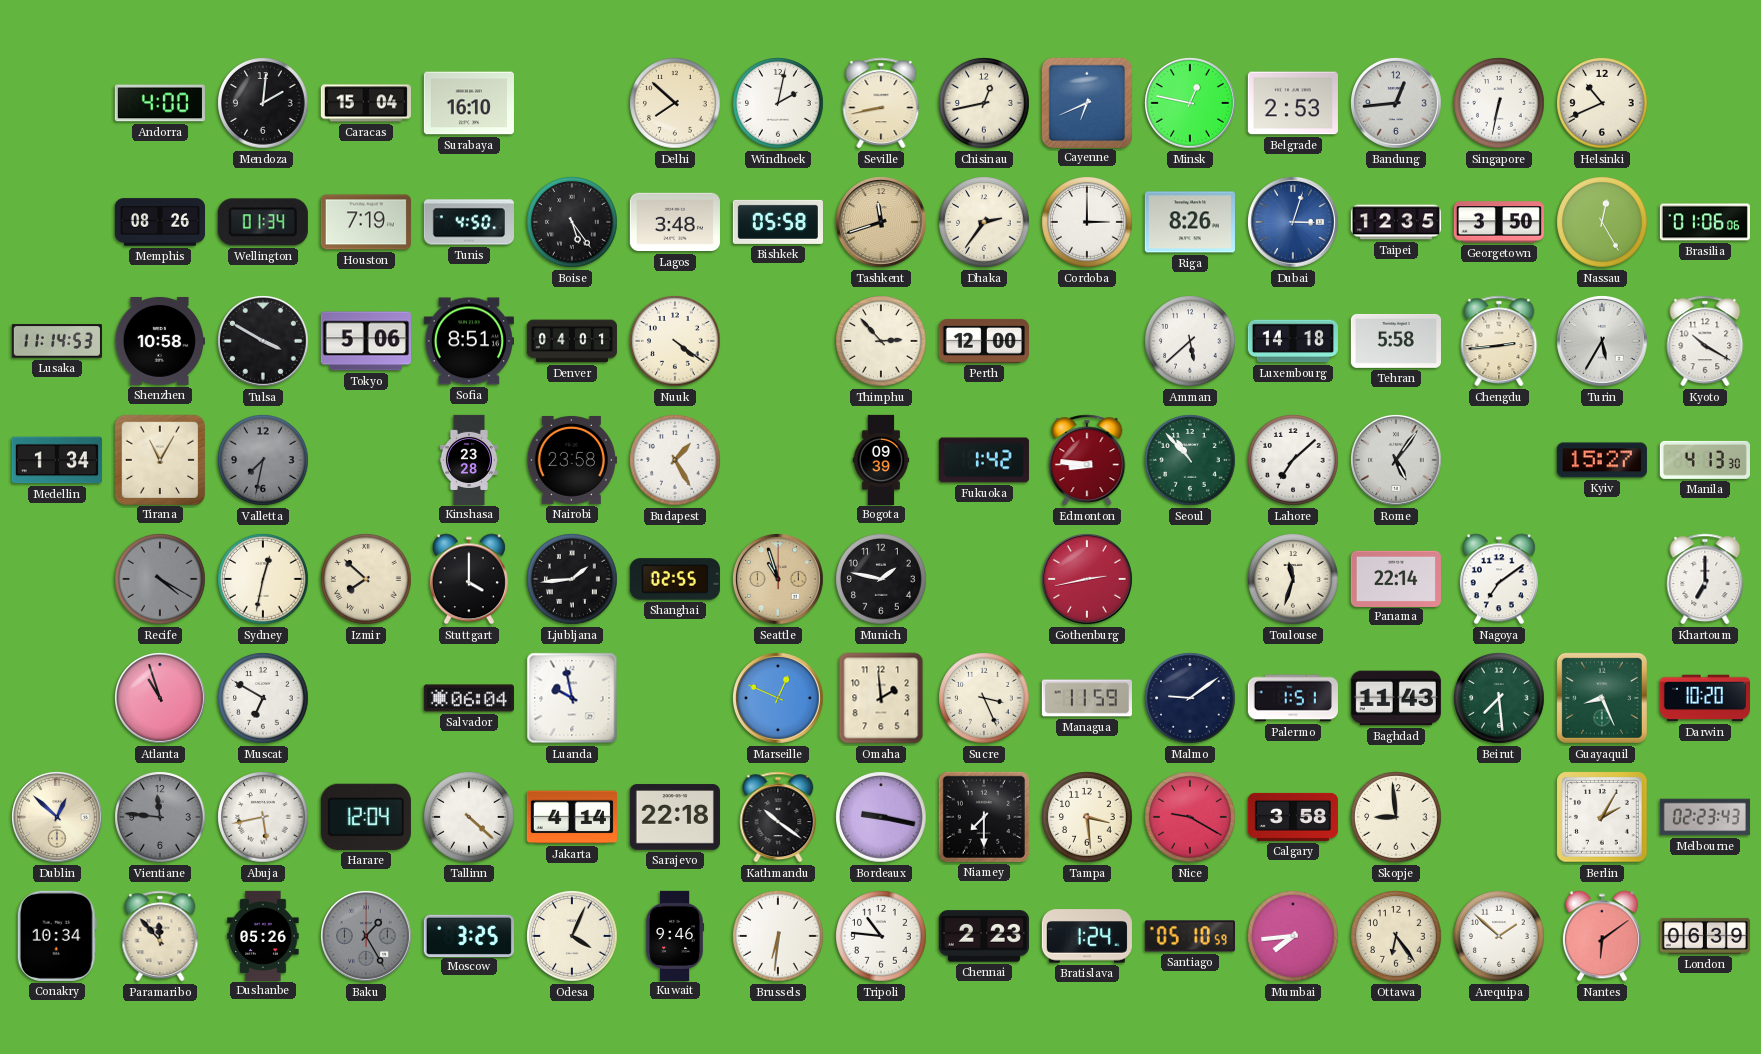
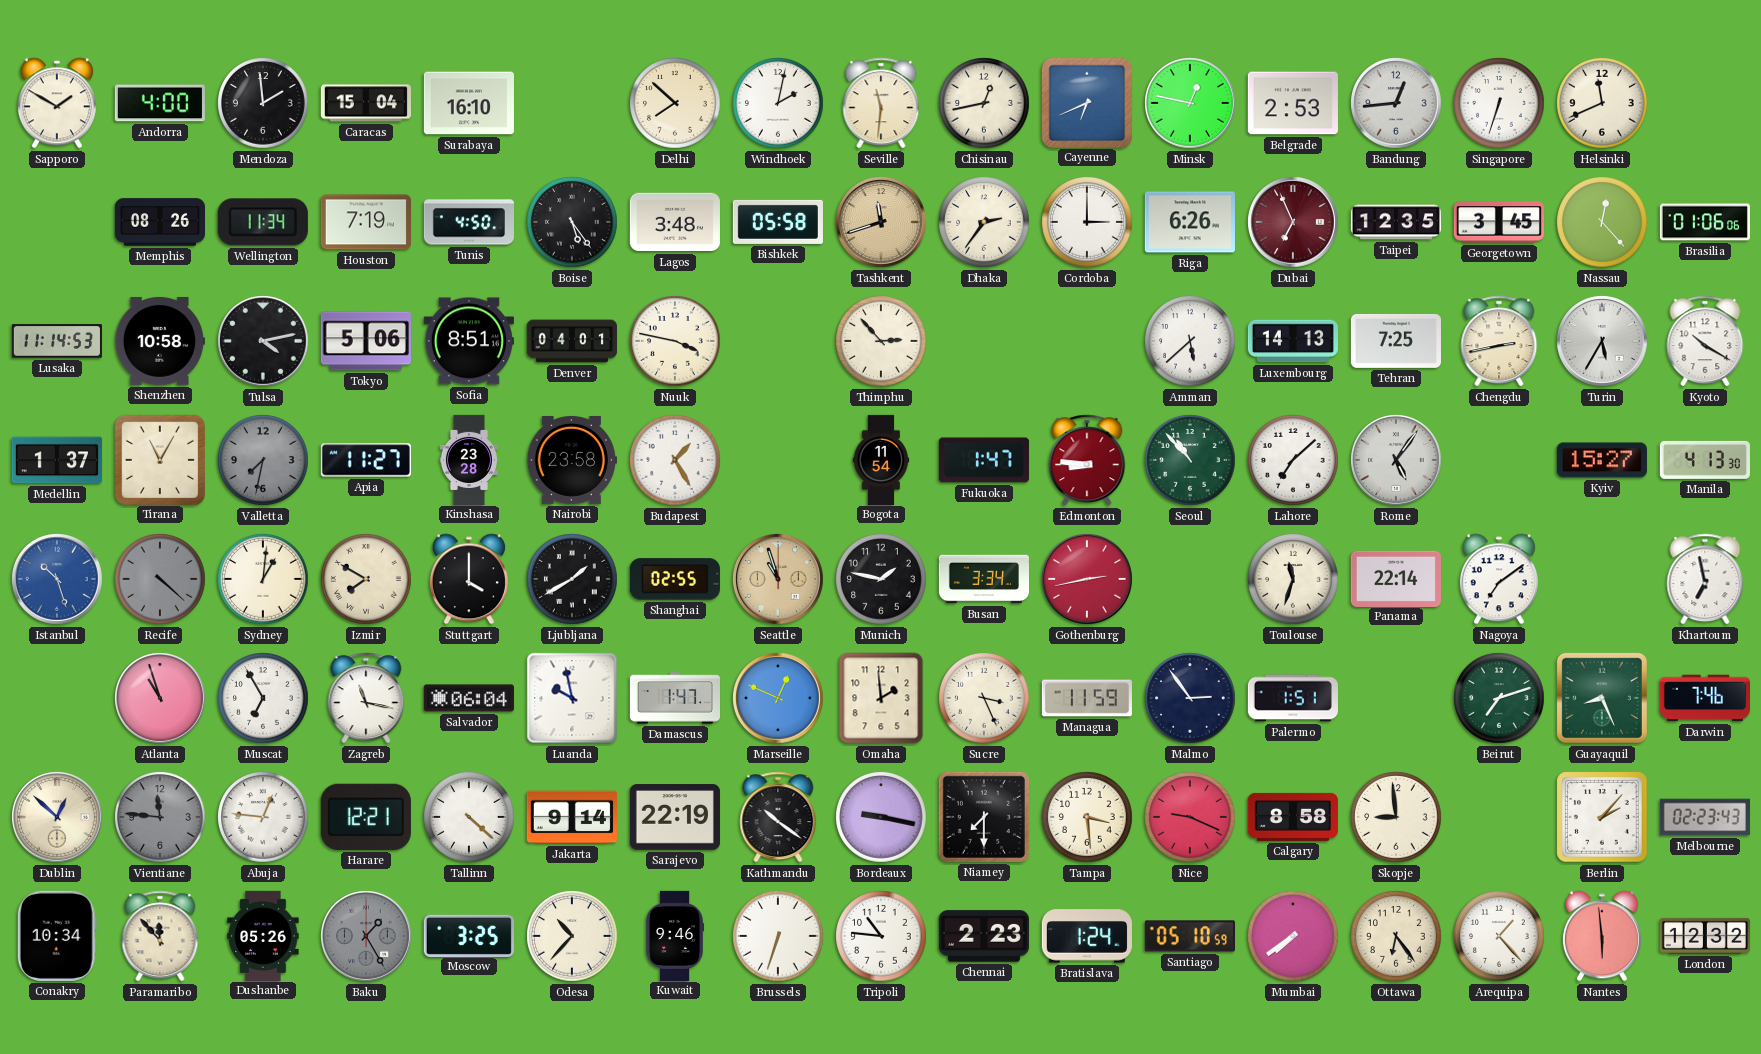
Sapporo: none -> 1:50
Mendoza: 2:01 -> 1:59
Seville: 8:43 -> 11:31
Singapore: 6:32 -> 6:33
Helsinki: 10:41 -> 11:41
Wellington: 01:34 -> 11:34
Riga: 8:26 -> 6:26
Dubai: 3:03 -> 6:56
Dubai dial: blue -> burgundy
Georgetown: 3:50 -> 3:45
Nassau: 12:25 -> 12:23
Tulsa: 3:50 -> 4:13
Nuuk: 4:21 -> 3:47
Perth: 12:00 -> none
Luxembourg: 14:18 -> 14:13
Tehran: 5:58 -> 7:25
Chengdu: 2:44 -> 2:43
Medellin: 1:34 -> 1:37
Apia: none -> 11:27
Bogota: 09:39 -> 11:54
Fukuoka: 1:42 -> 1:47
Istanbul: none -> 10:27
Recife: 4:20 -> 4:22
Sydney: 12:32 -> 1:01
Izmir: 7:52 -> 7:50
Ljubljana: 1:44 -> 1:40
Busan: none -> 3:34
Khartoum: 7:00 -> 6:58
Muscat: 6:50 -> 6:55
Zagreb: none -> 11:17
Damascus: none -> 1:47
Malmo: 9:09 -> 2:54
Baghdad: 11:43 -> none
Beirut: 7:29 -> 7:12
Darwin: 10:20 -> 7:46
Abuja: 5:43 -> 12:46
Harare: 12:04 -> 12:21
Jakarta: 4:14 -> 9:14
Sarajevo: 22:18 -> 22:19
Nice: 9:20 -> 9:19
Calgary: 3:58 -> 8:58
Berlin: 2:05 -> 2:07
Odesa: 4:04 -> 10:37
Brussels: 6:31 -> 6:33
Mumbai: 7:44 -> 7:39
Arequipa: 1:52 -> 1:23
Nantes: 6:09 -> 5:59
London: 06:39 -> 12:32
